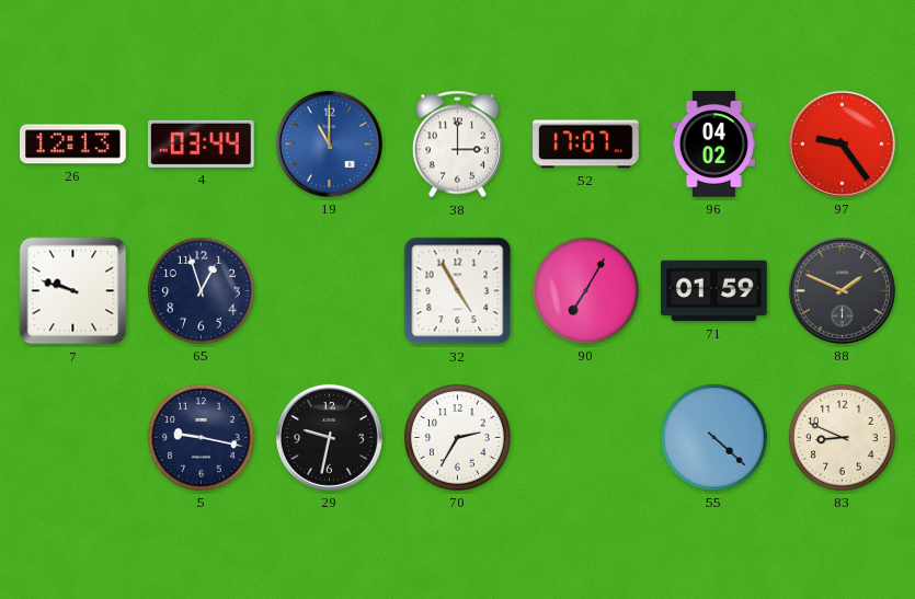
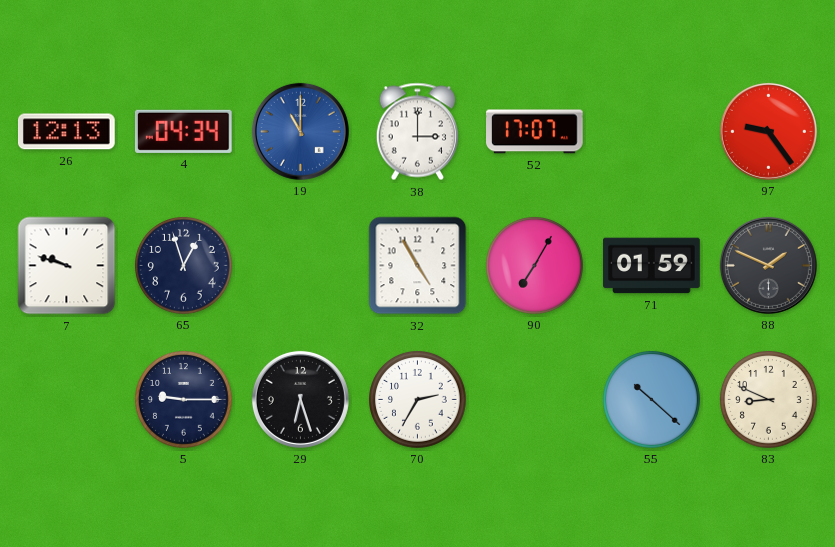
4: 03:44 -> 04:34
96: 04:02 -> none
5: 9:17 -> 9:15
29: 9:32 -> 6:27
55: 4:22 -> 10:22
